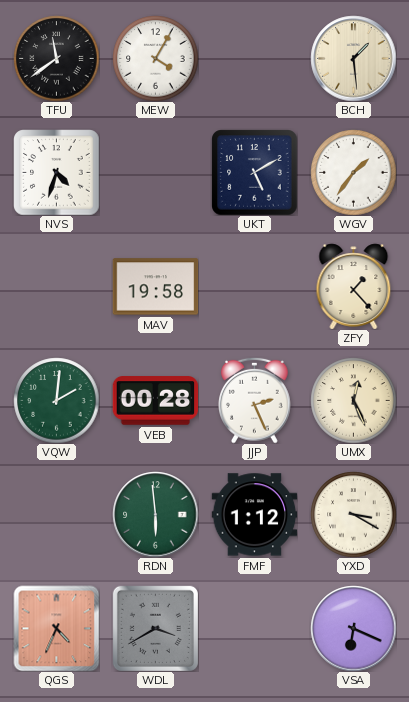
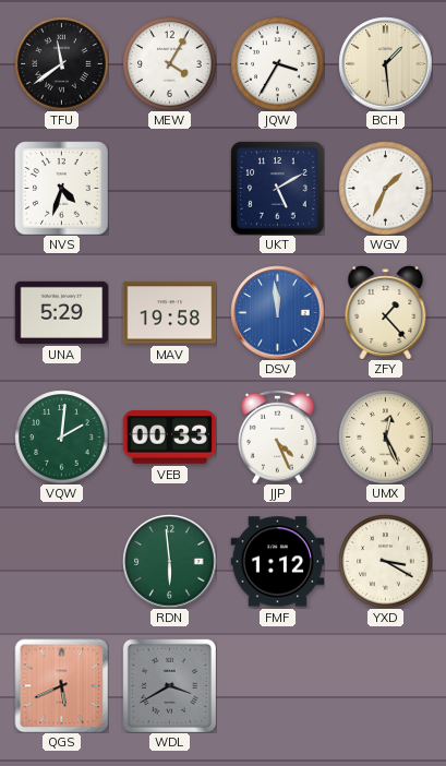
JQW: none -> 3:35
WGV: 1:36 -> 1:34
UNA: none -> 5:29
DSV: none -> 11:59
VEB: 00:28 -> 00:33
JJP: 2:26 -> 4:26
QGS: 4:34 -> 5:41
VSA: 6:19 -> none
